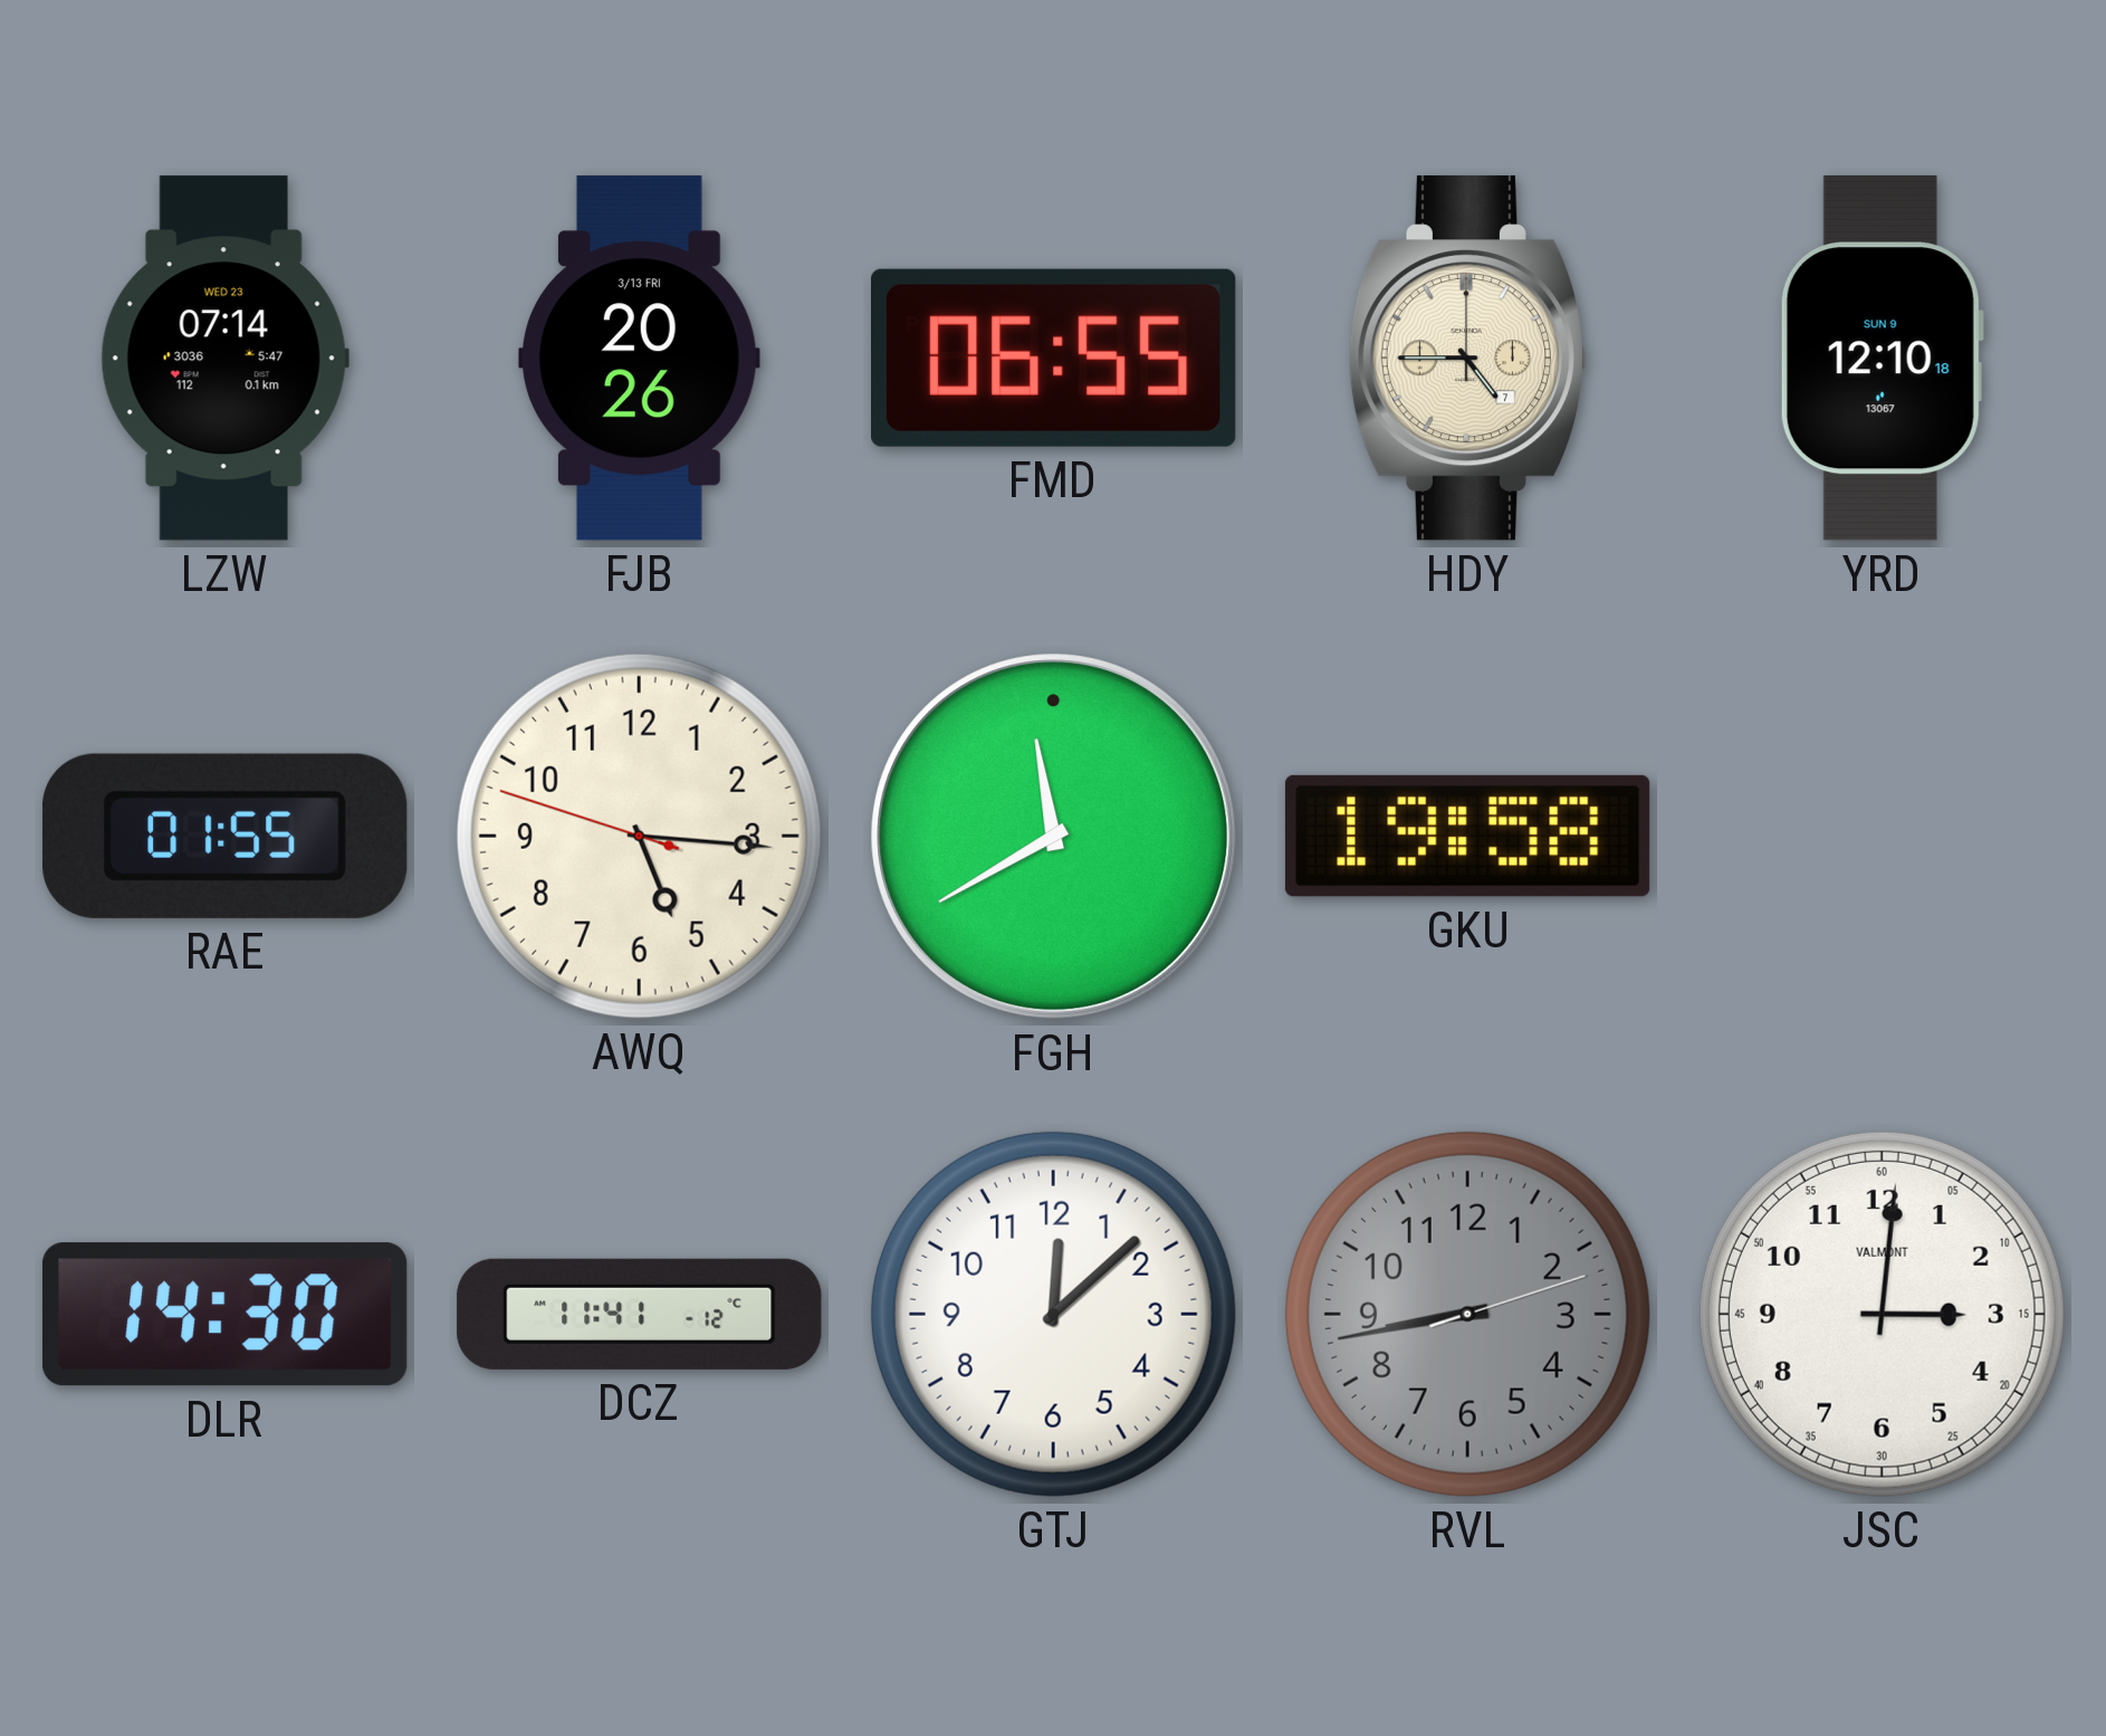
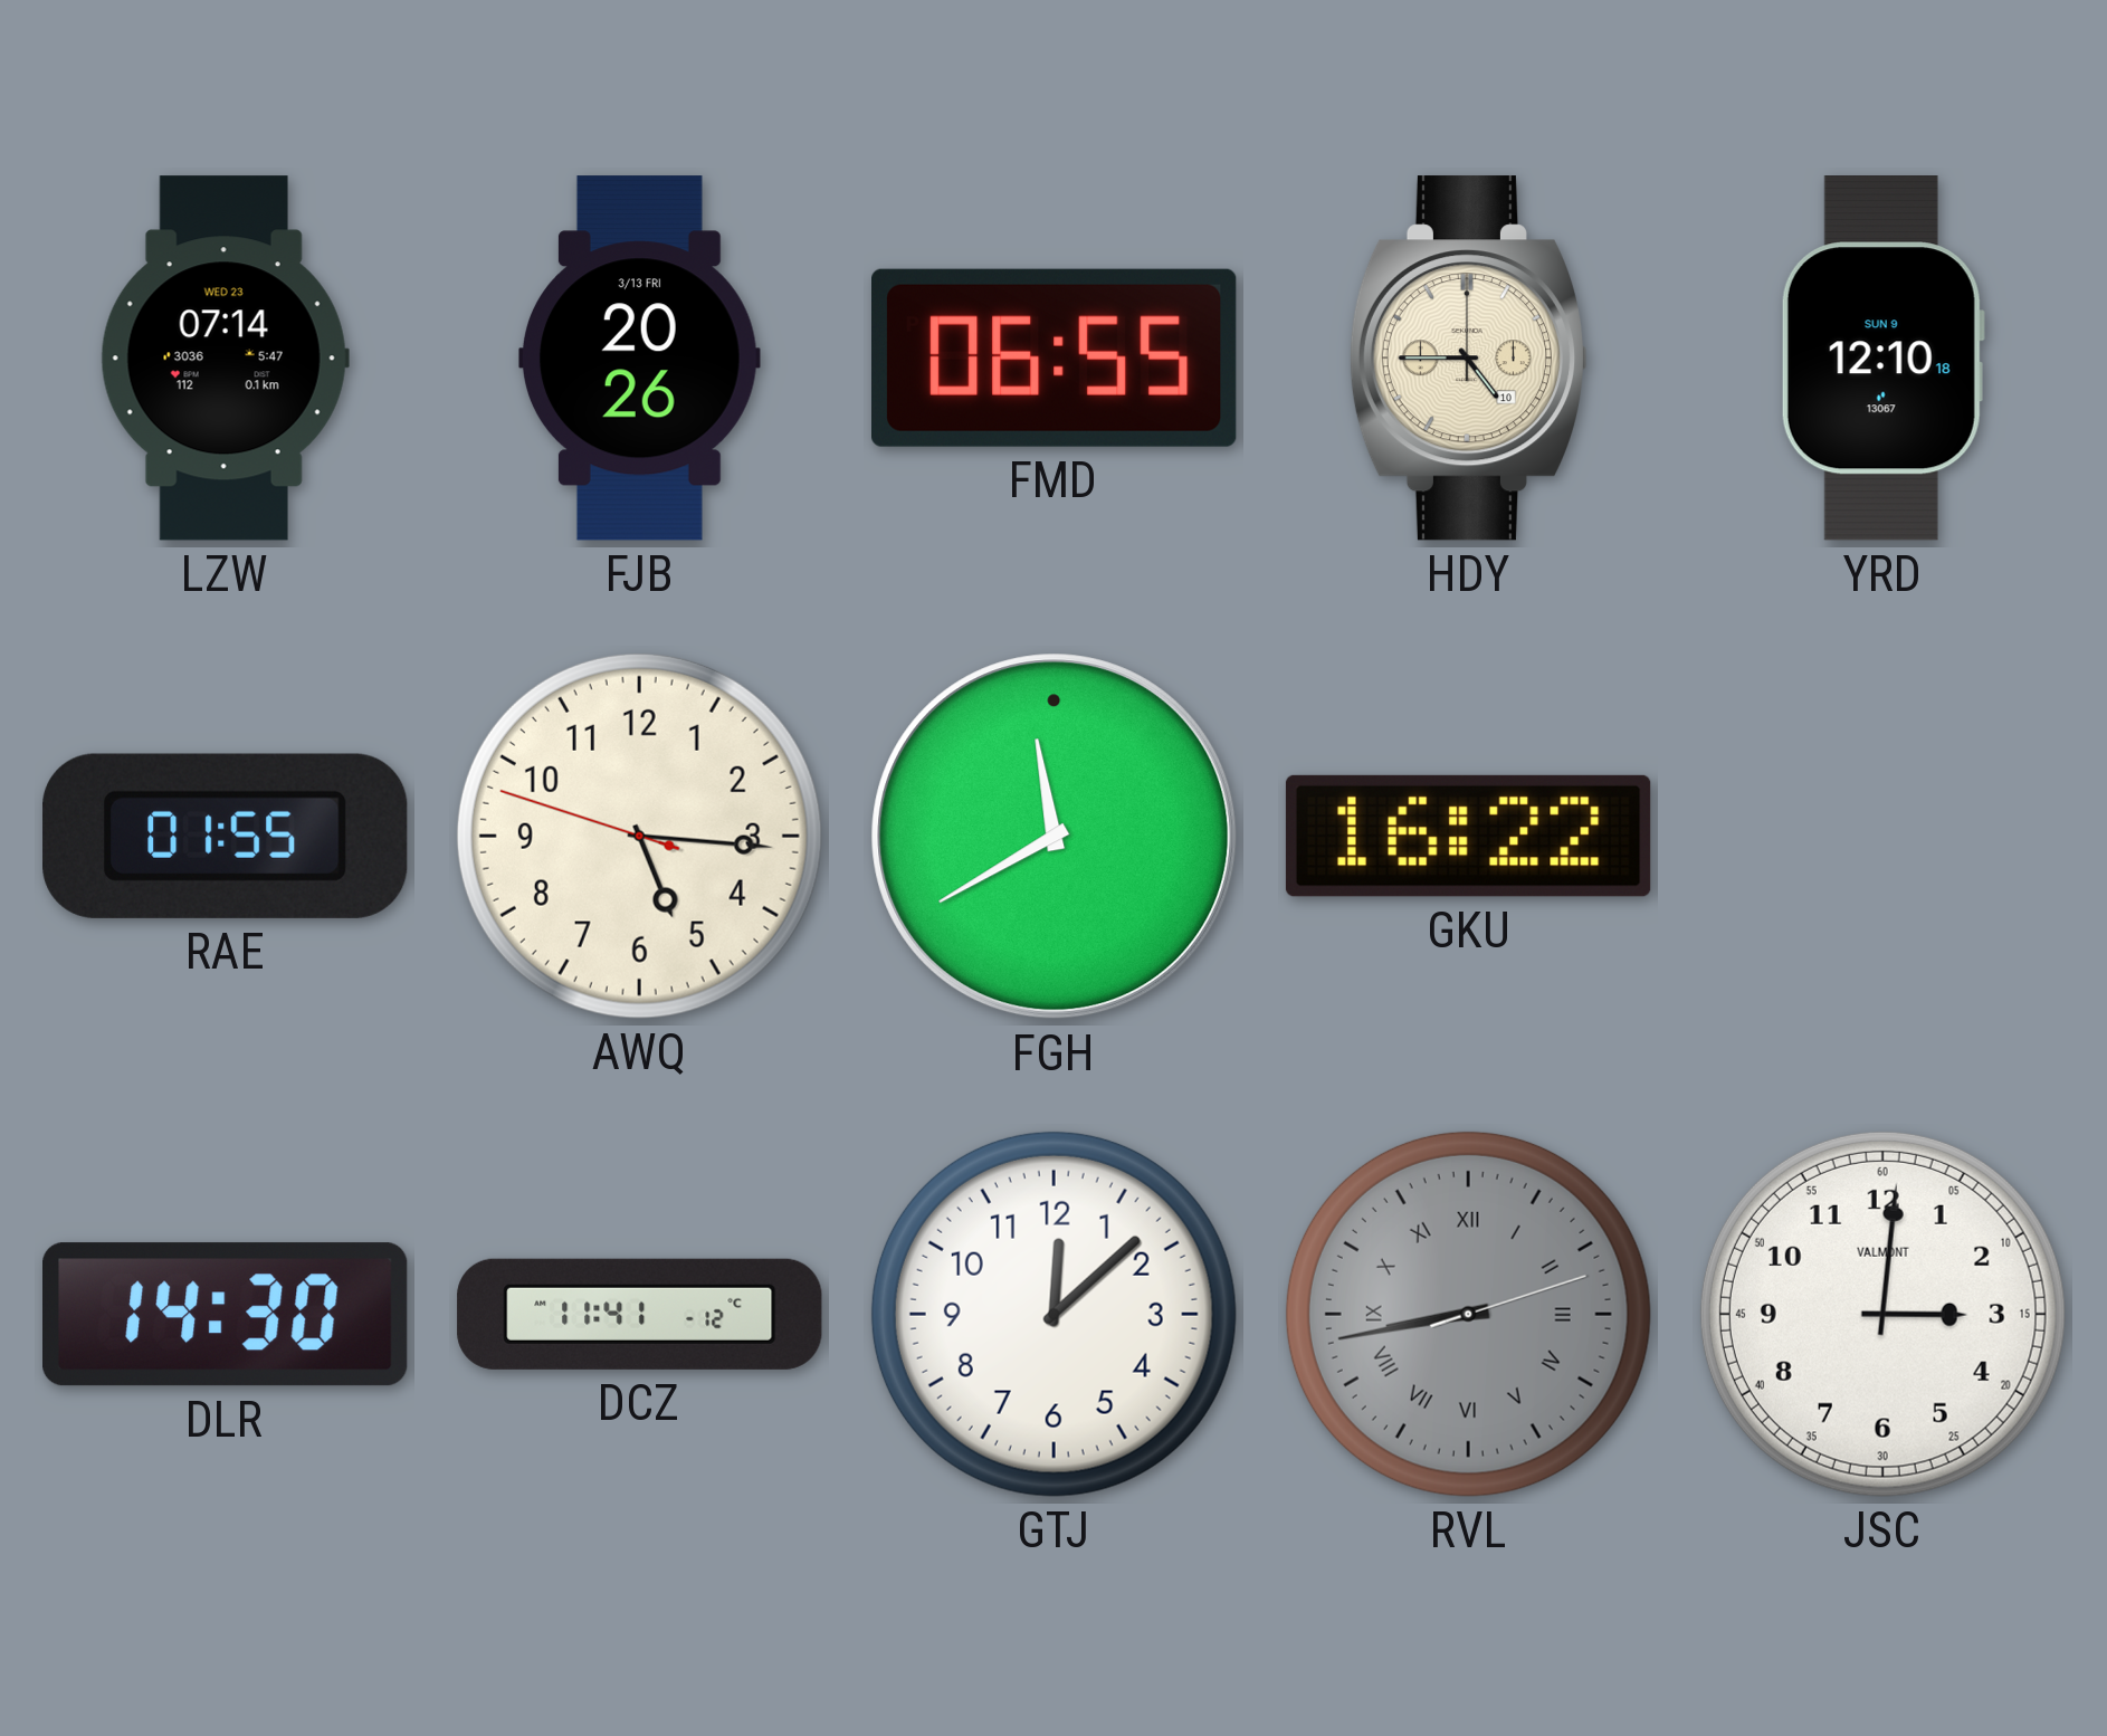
HDY date: 7 -> 10
GKU: 19:58 -> 16:22
RVL numerals: Arabic -> Roman
